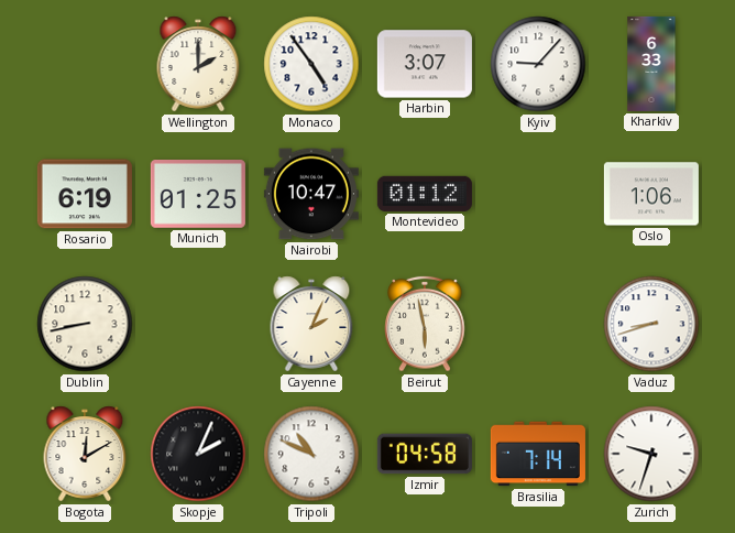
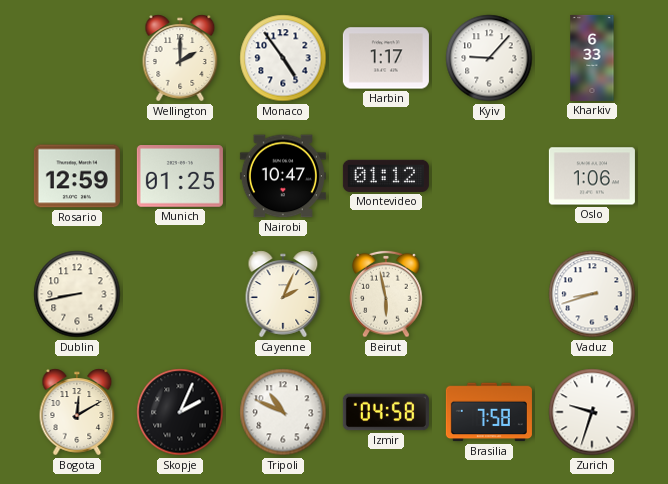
Harbin: 3:07 -> 1:17
Rosario: 6:19 -> 12:59
Brasilia: 7:14 -> 7:58
